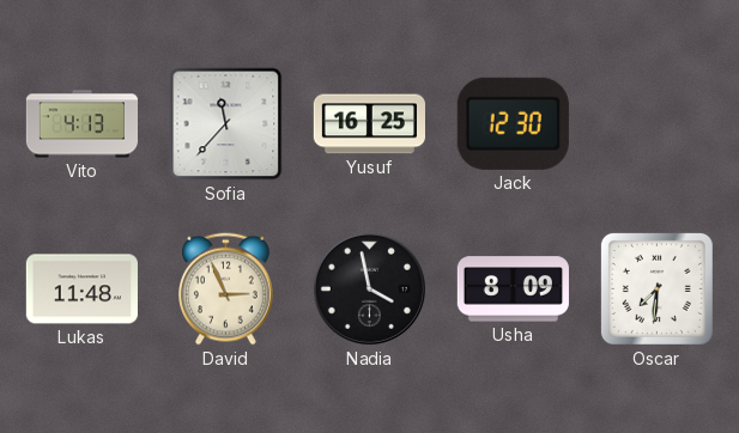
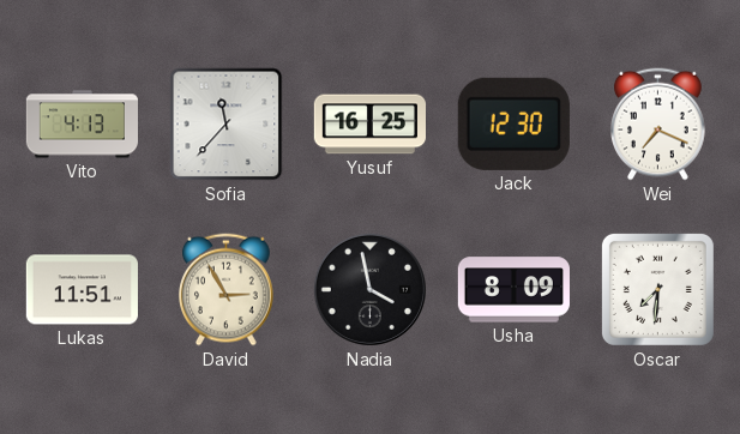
Wei: none -> 7:19
Lukas: 11:48 -> 11:51
David: 2:56 -> 2:55
